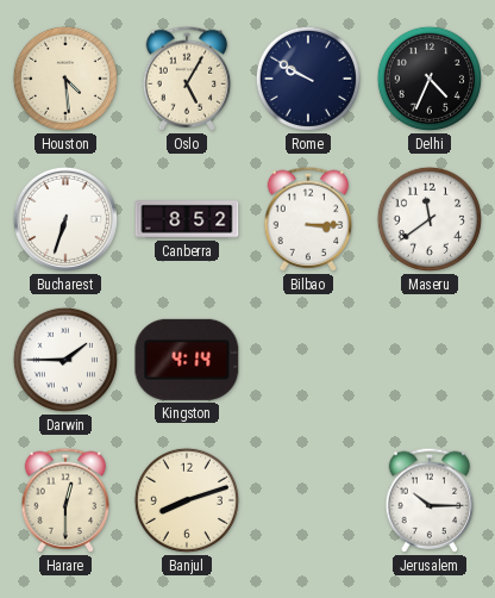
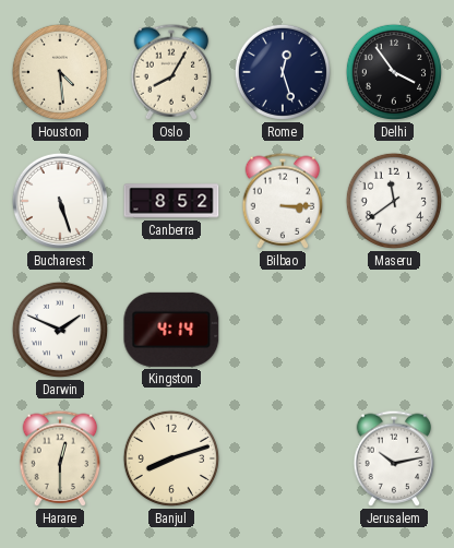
Oslo: 5:05 -> 8:05
Rome: 9:50 -> 12:27
Delhi: 4:34 -> 3:54
Bucharest: 6:33 -> 5:27
Darwin: 1:45 -> 1:49
Jerusalem: 10:15 -> 10:13
